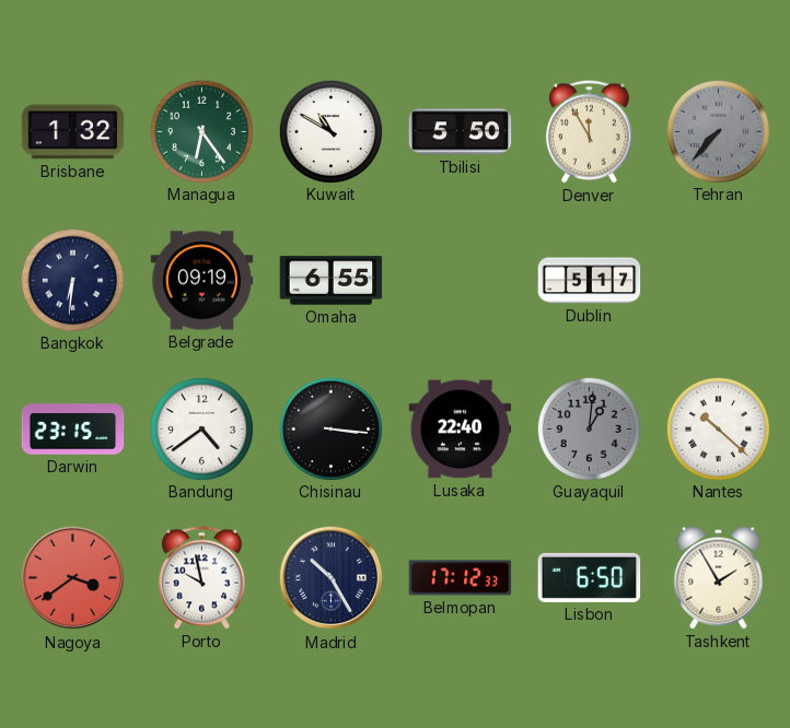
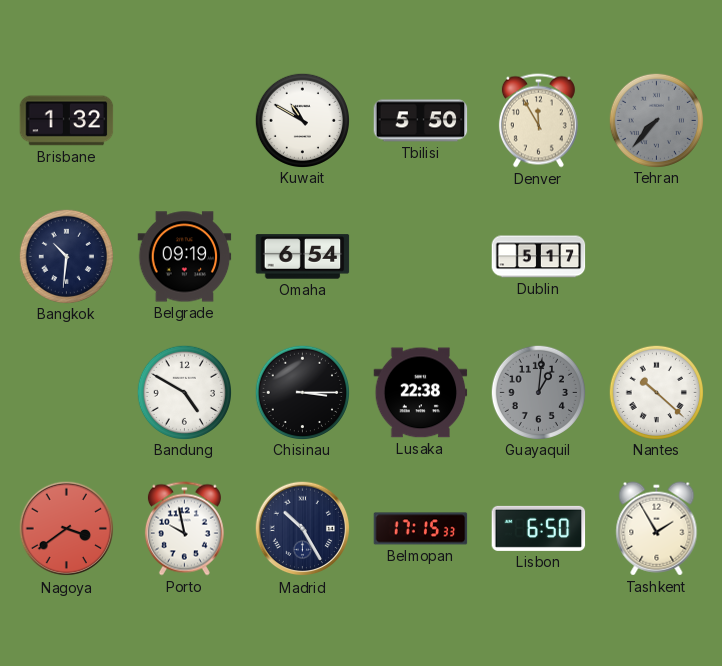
Managua: 6:24 -> none
Bangkok: 6:31 -> 10:31
Omaha: 6:55 -> 6:54
Darwin: 23:15 -> none
Bandung: 4:39 -> 4:50
Chisinau: 3:16 -> 3:15
Lusaka: 22:40 -> 22:38
Belmopan: 17:12 -> 17:15
